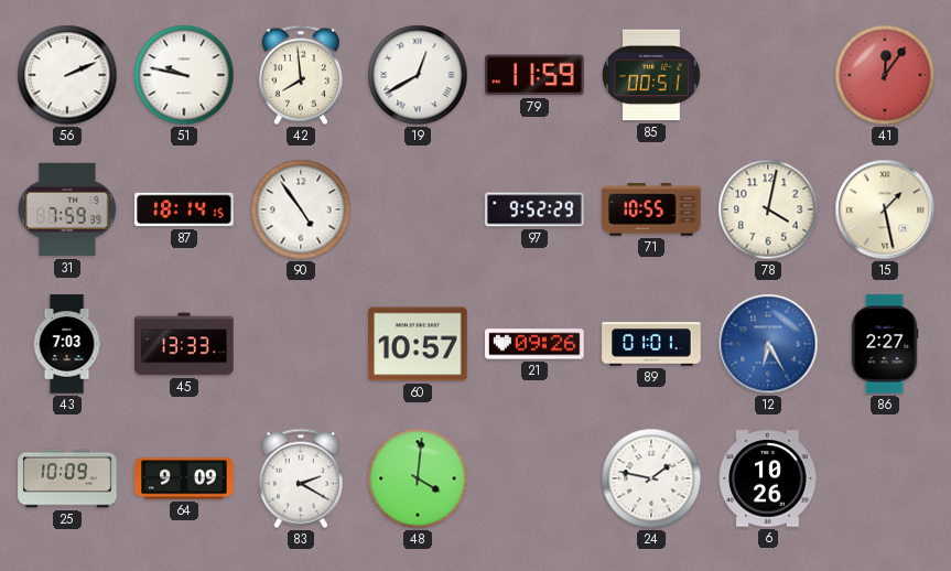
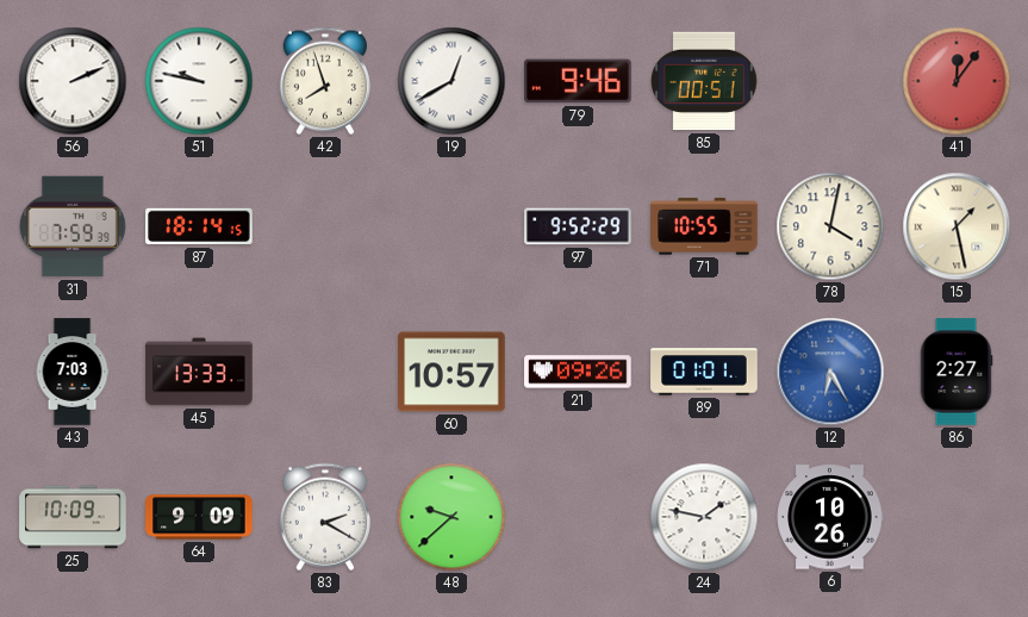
42: 7:59 -> 7:57
79: 11:59 -> 9:46
90: 4:54 -> none
48: 4:01 -> 9:38
